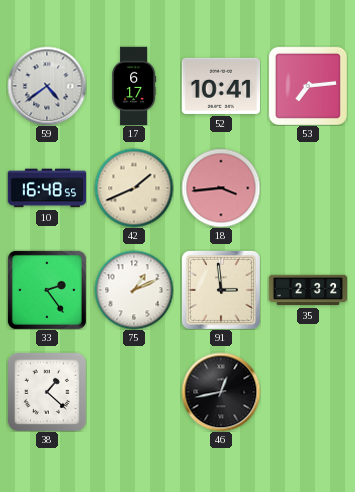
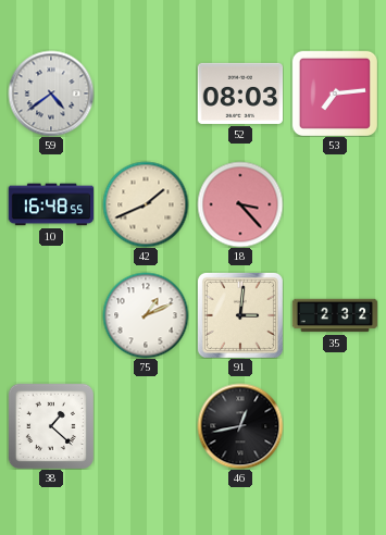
17: 6:17 -> none
52: 10:41 -> 08:03
18: 3:44 -> 3:23
33: 2:24 -> none
91: 2:59 -> 3:01
